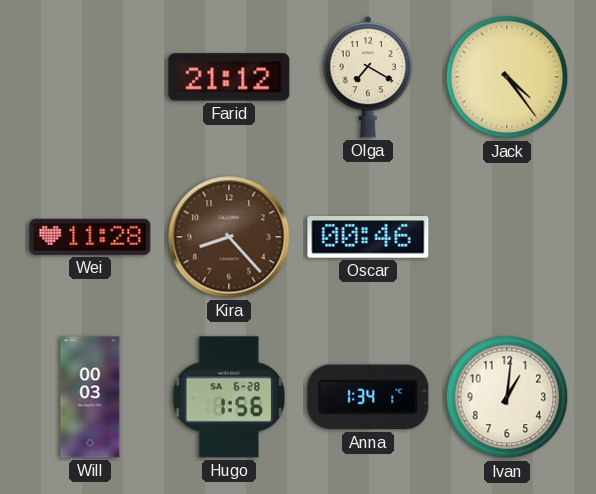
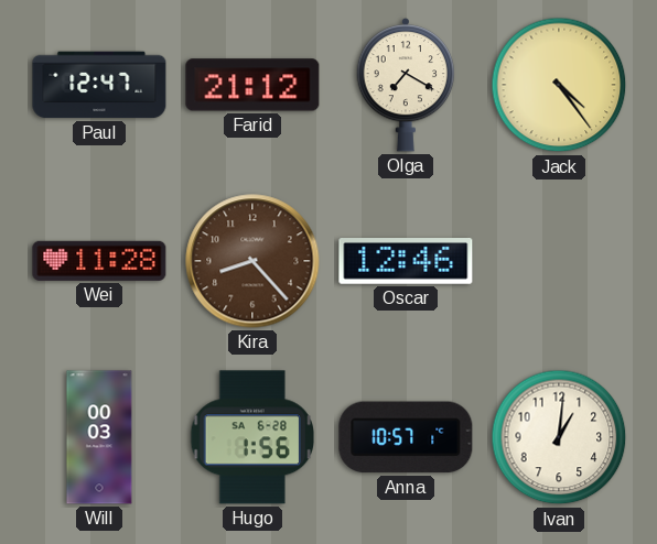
Paul: none -> 12:47
Oscar: 00:46 -> 12:46
Anna: 1:34 -> 10:57
